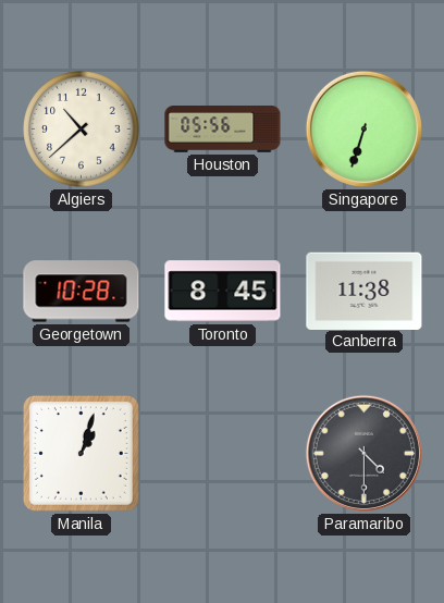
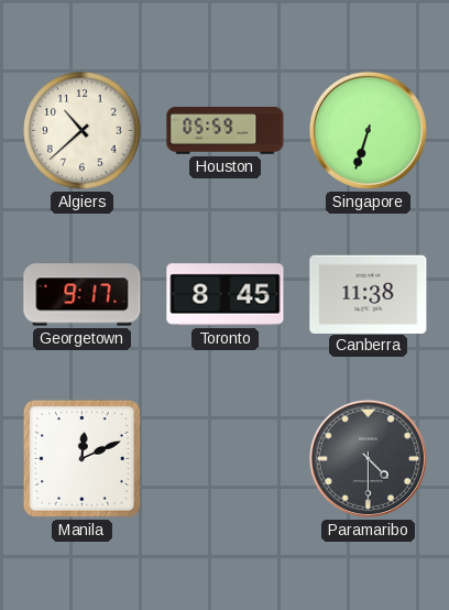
Houston: 05:56 -> 05:59
Georgetown: 10:28 -> 9:17
Manila: 1:03 -> 12:11
